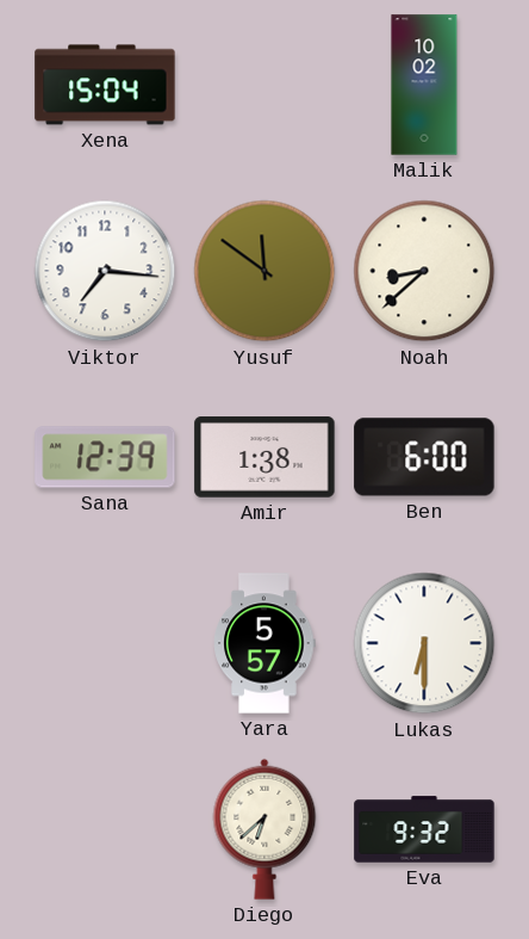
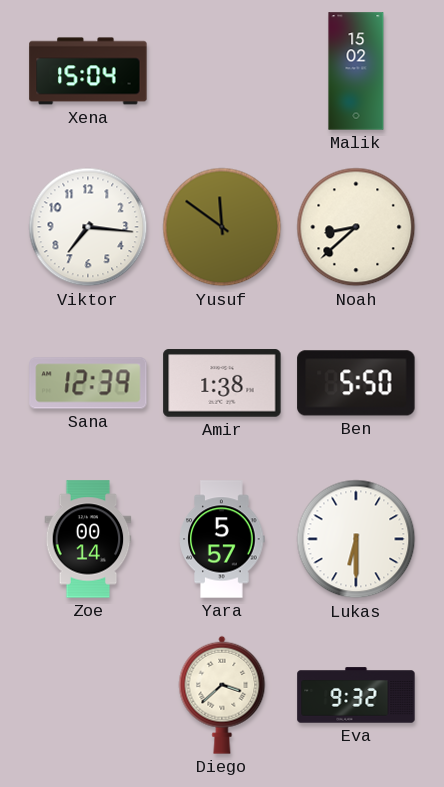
Malik: 10:02 -> 15:02
Ben: 6:00 -> 5:50
Zoe: none -> 00:14
Diego: 6:38 -> 3:38
